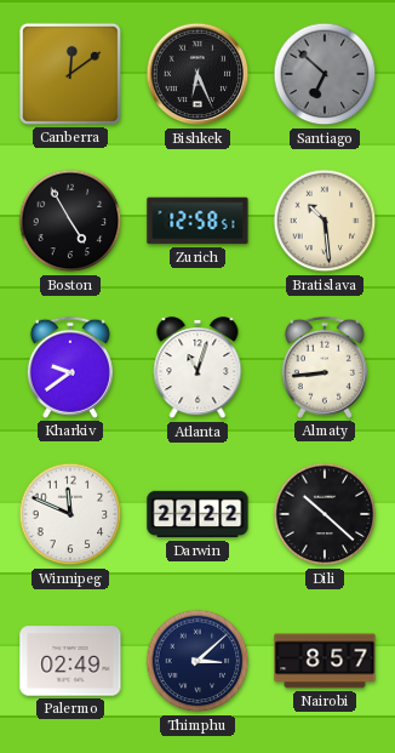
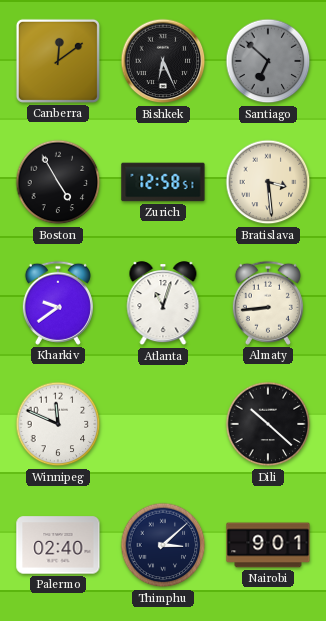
Bratislava: 10:29 -> 3:29
Darwin: 22:22 -> none
Palermo: 02:49 -> 02:40
Nairobi: 8:57 -> 9:01
